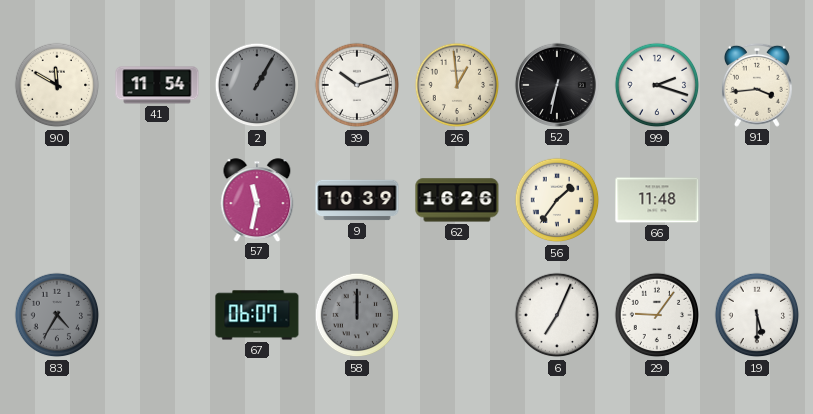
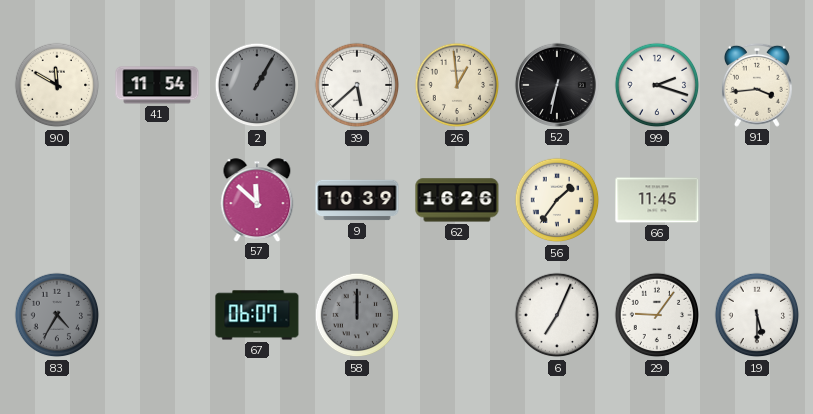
39: 10:12 -> 5:38
57: 11:32 -> 11:52
66: 11:48 -> 11:45
